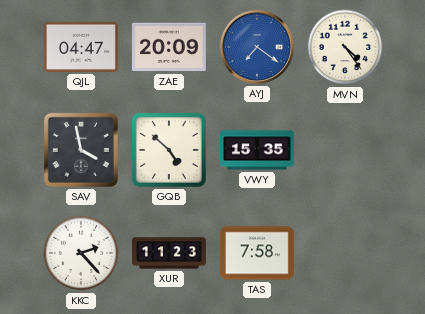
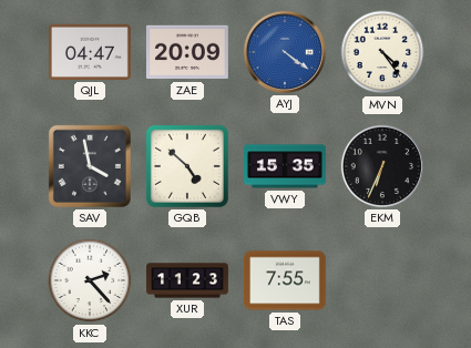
AYJ: 7:21 -> 4:21
EKM: none -> 6:34
TAS: 7:58 -> 7:55
